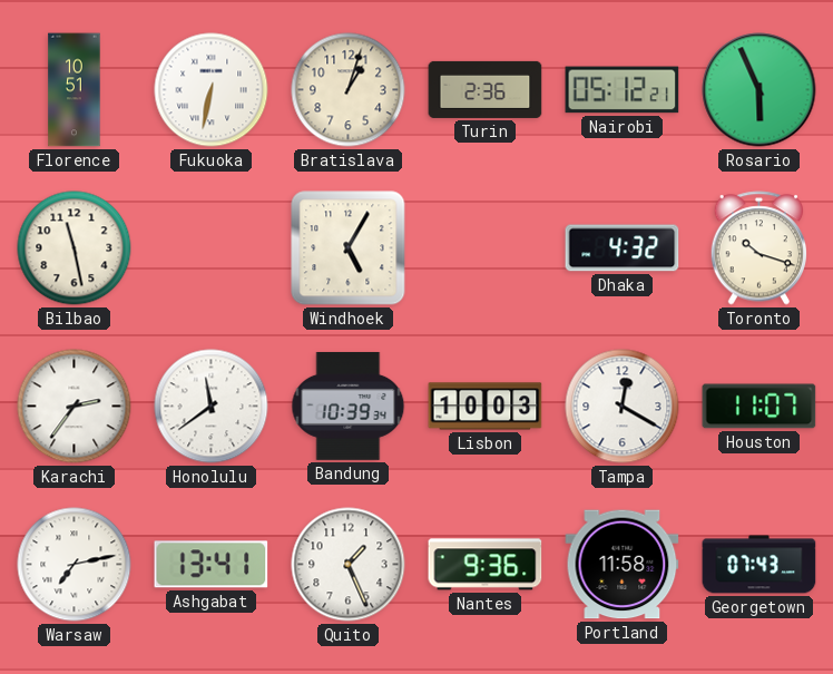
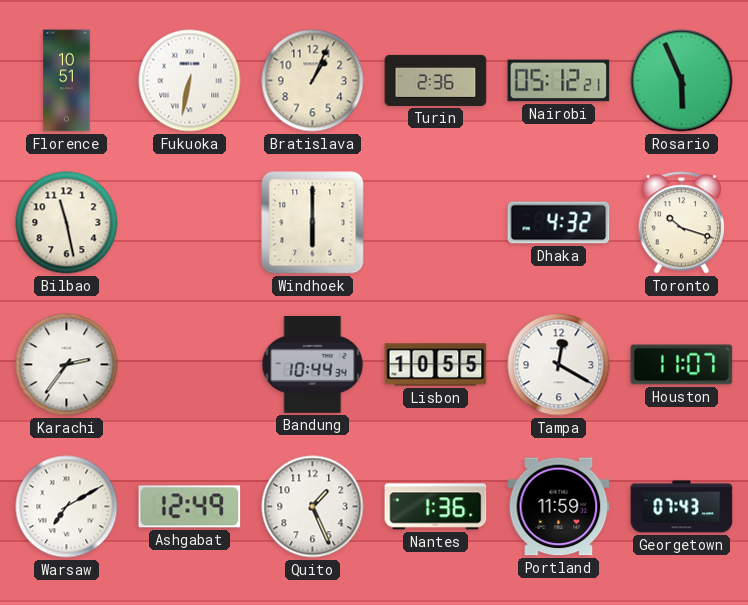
Bratislava: 1:03 -> 1:04
Windhoek: 5:05 -> 6:00
Honolulu: 11:39 -> none
Bandung: 10:39 -> 10:44
Lisbon: 10:03 -> 10:55
Warsaw: 7:13 -> 7:10
Ashgabat: 13:41 -> 12:49
Nantes: 9:36 -> 1:36
Portland: 11:58 -> 11:59
